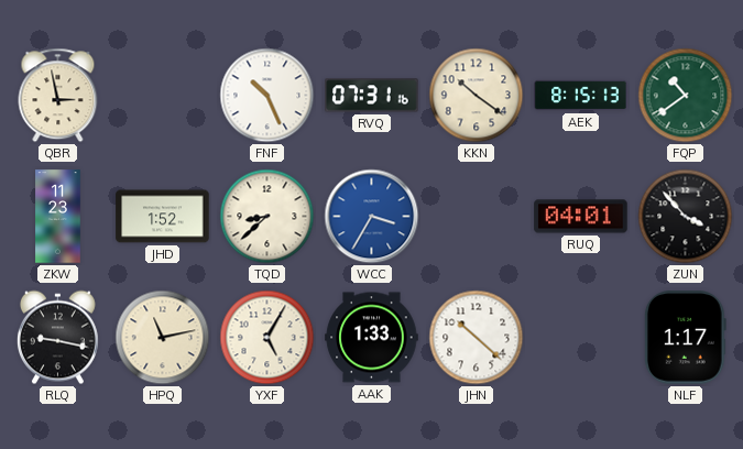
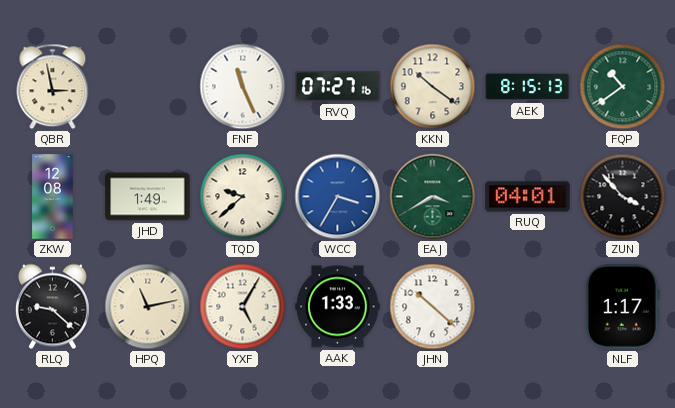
FNF: 10:26 -> 11:26
RVQ: 07:31 -> 07:27
ZKW: 11:23 -> 12:08
JHD: 1:52 -> 1:49
TQD: 8:38 -> 9:38
EAJ: none -> 3:40
RLQ: 9:17 -> 9:22
